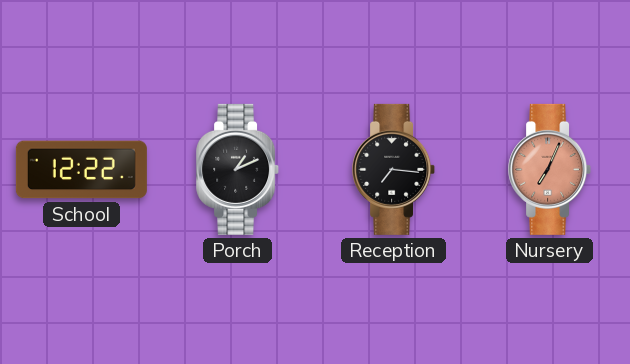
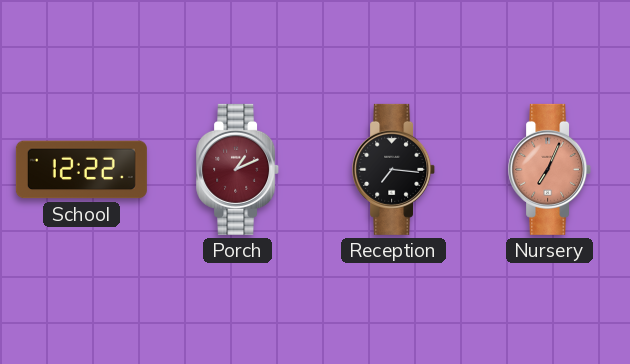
Porch dial: black -> burgundy
